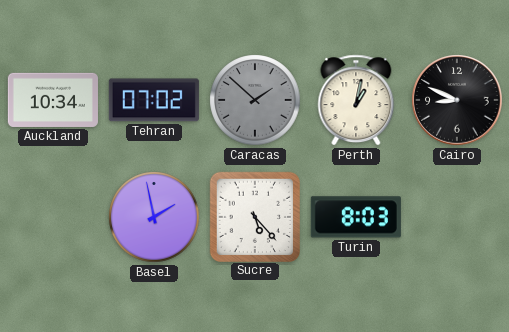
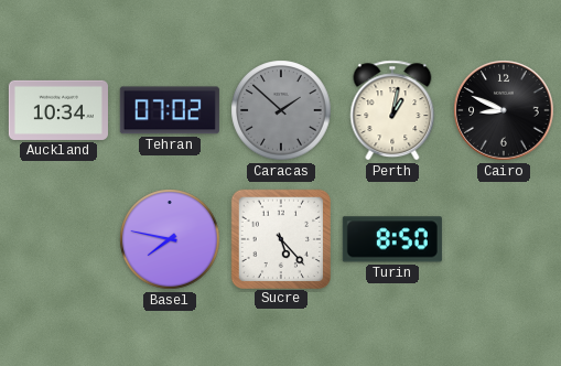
Basel: 1:58 -> 7:47
Turin: 8:03 -> 8:50
